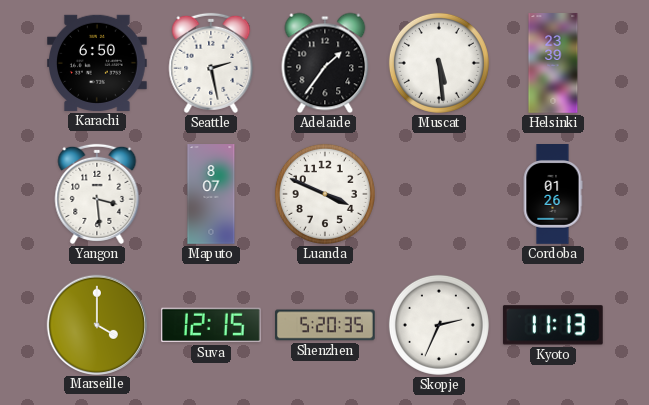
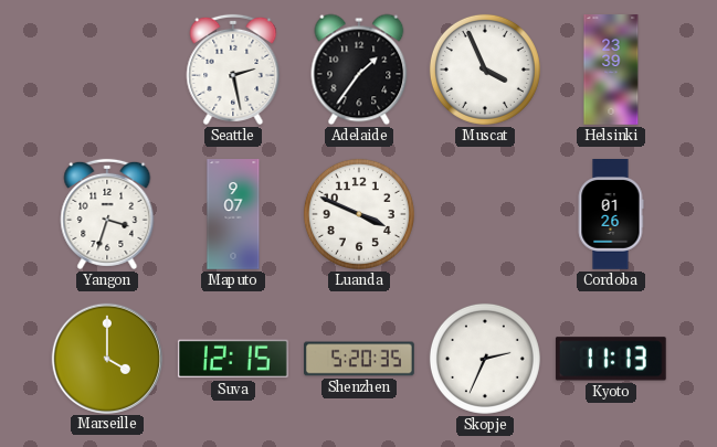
Karachi: 6:50 -> none
Muscat: 5:29 -> 3:56
Yangon: 3:29 -> 3:33
Maputo: 8:07 -> 9:07
